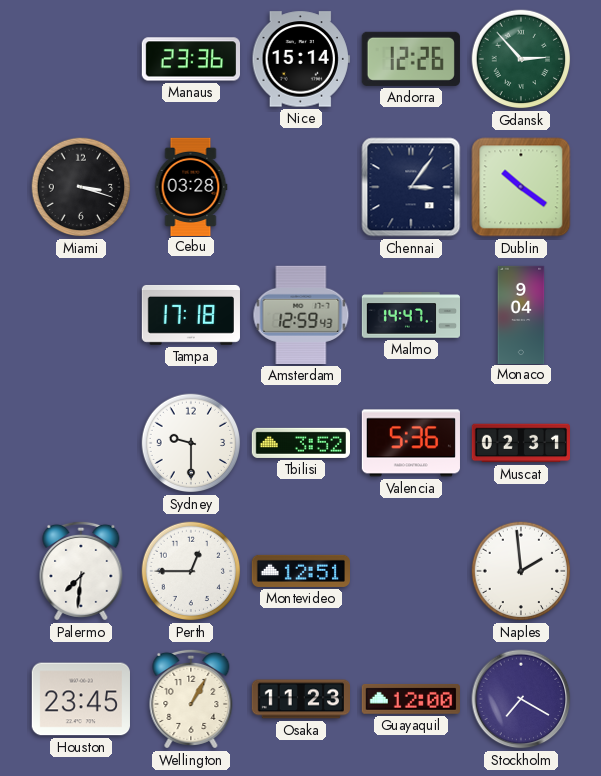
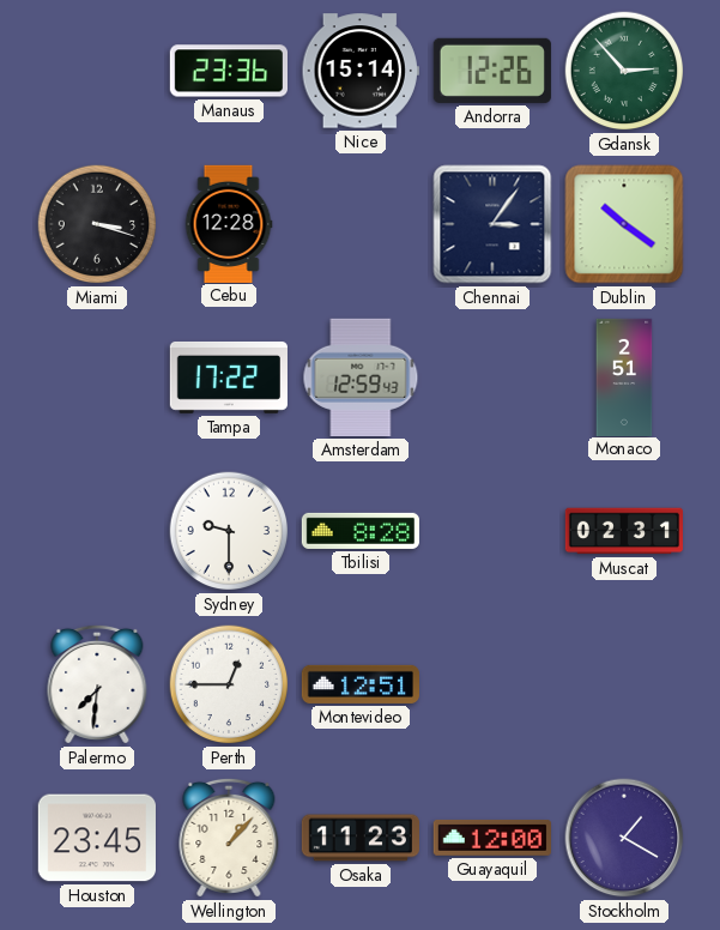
Cebu: 03:28 -> 12:28
Tampa: 17:18 -> 17:22
Malmo: 14:47 -> none
Monaco: 9:04 -> 2:51
Tbilisi: 3:52 -> 8:28
Valencia: 5:36 -> none
Naples: 1:59 -> none
Wellington: 1:05 -> 1:07
Stockholm: 7:20 -> 1:20
